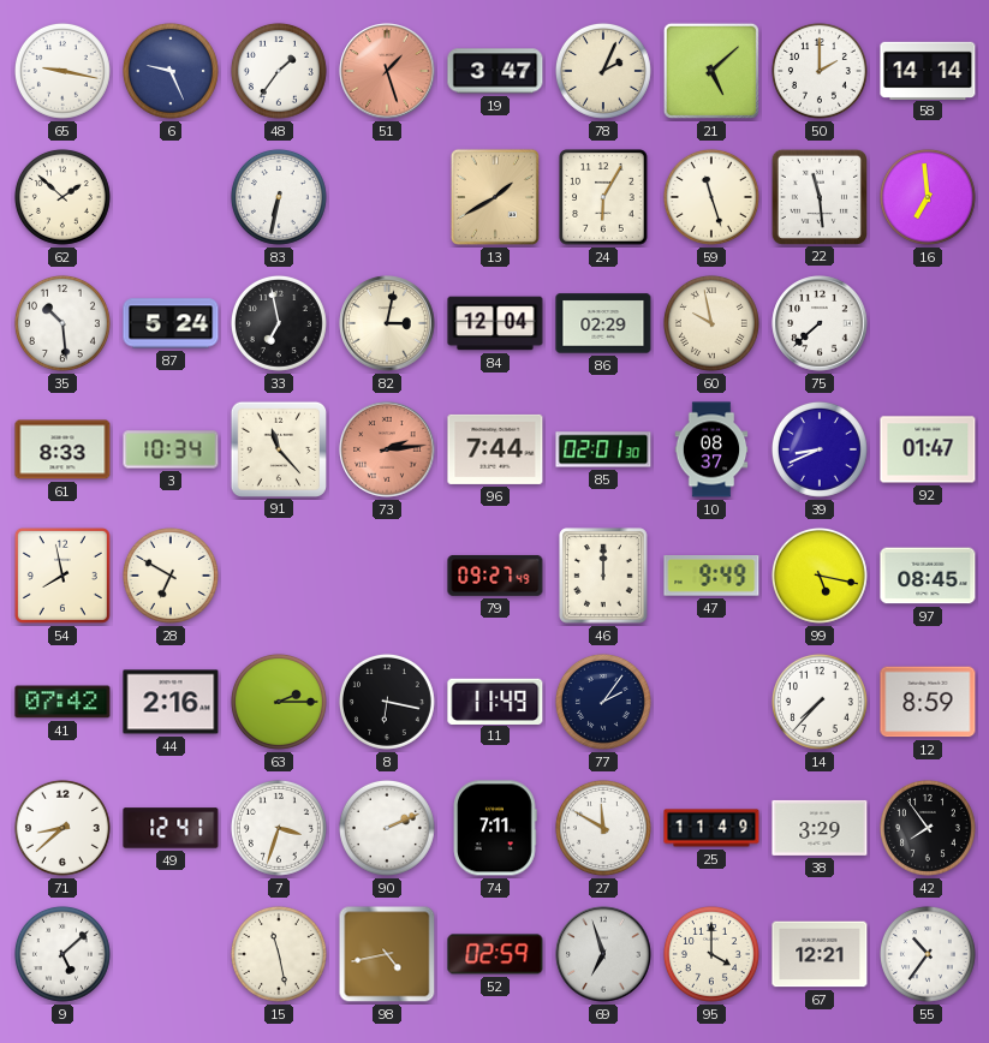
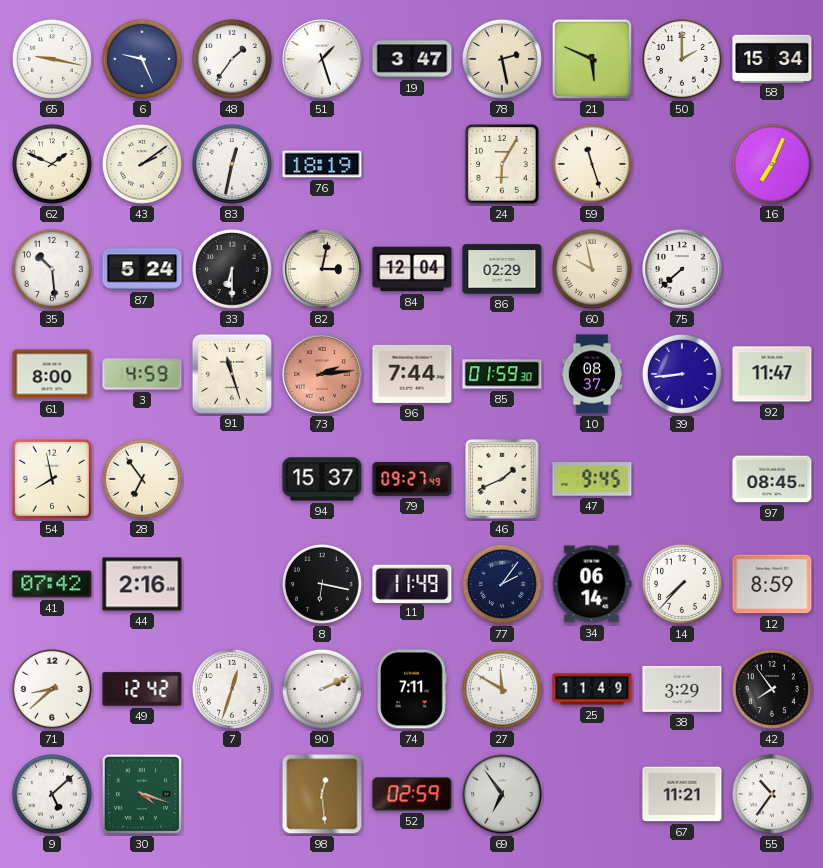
51 dial: salmon -> white
78: 2:04 -> 2:28
21: 5:08 -> 5:49
58: 14:14 -> 15:34
62: 1:52 -> 1:49
43: none -> 2:09
83: 6:32 -> 12:32
76: none -> 18:19
13: 1:40 -> none
22: 11:29 -> none
16: 6:59 -> 7:04
33: 6:58 -> 6:30
61: 8:33 -> 8:00
3: 10:34 -> 4:59
91: 11:23 -> 11:27
85: 02:01 -> 01:59
39: 8:41 -> 8:44
92: 01:47 -> 11:47
28: 6:50 -> 6:54
94: none -> 15:37
46: 12:00 -> 1:41
47: 9:49 -> 9:45
99: 5:17 -> none
63: 2:15 -> none
34: none -> 06:14
49: 12:41 -> 12:42
7: 3:33 -> 12:33
30: none -> 4:18
15: 11:28 -> none
98: 4:43 -> 12:29
69: 6:57 -> 6:54
95: 4:00 -> none
67: 12:21 -> 11:21
